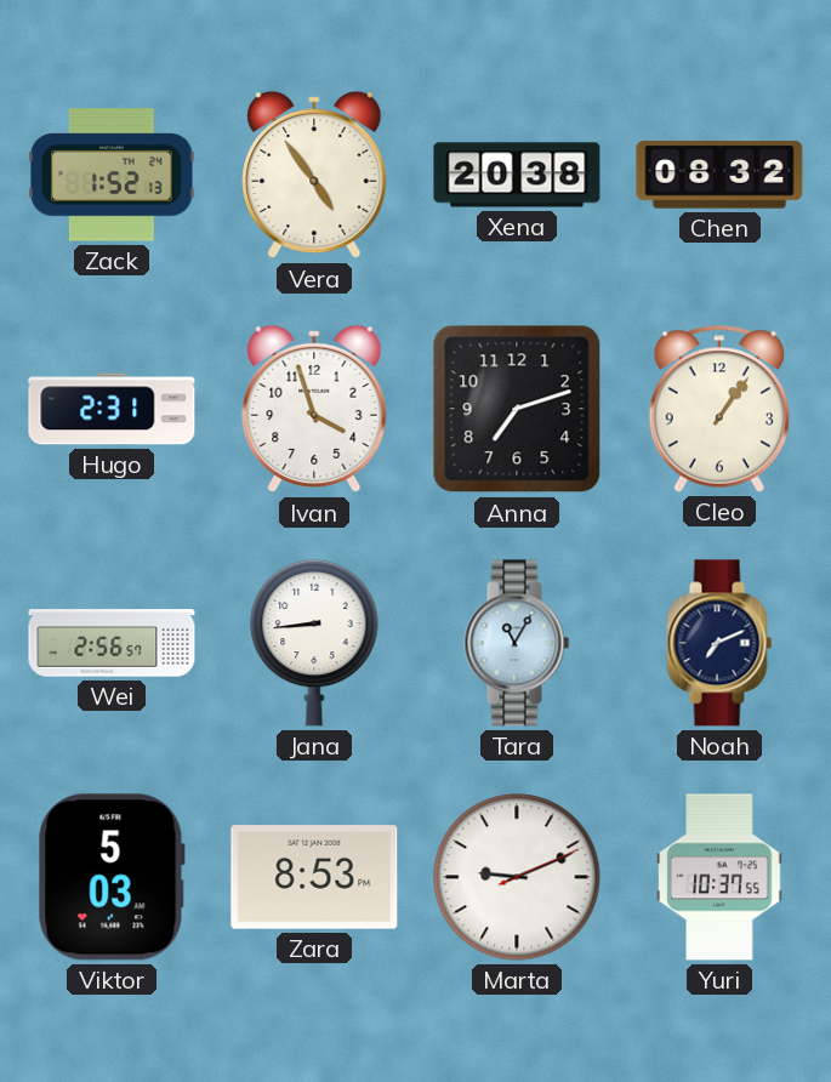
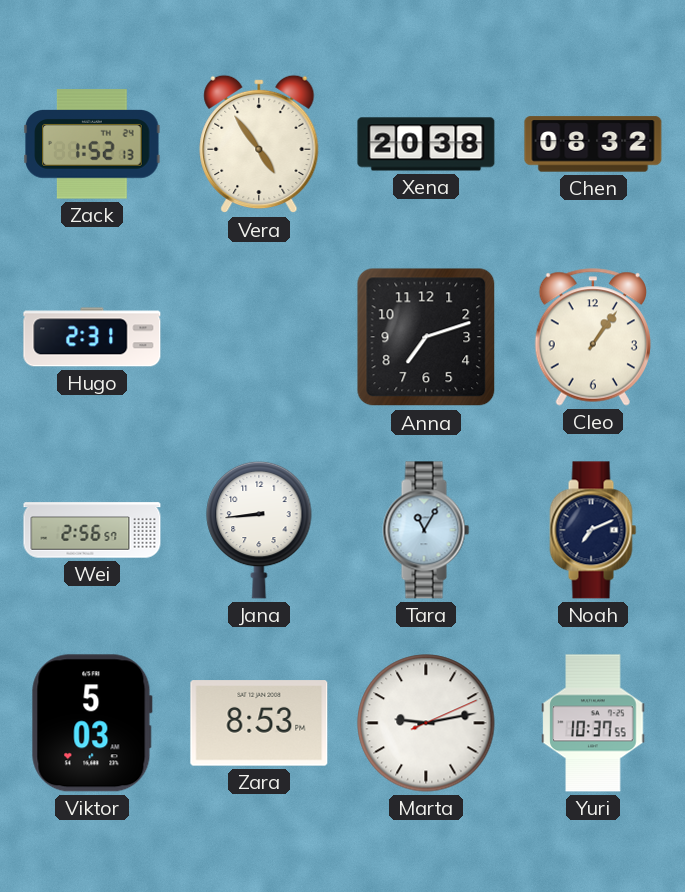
Ivan: 3:57 -> none
Marta: 9:11 -> 9:13
